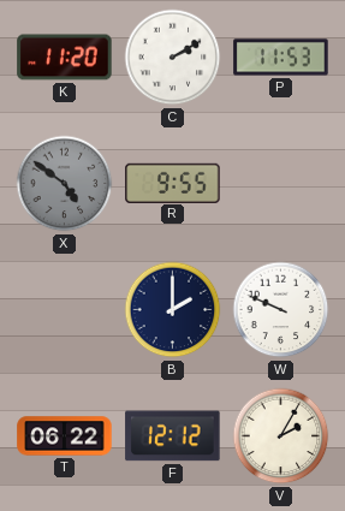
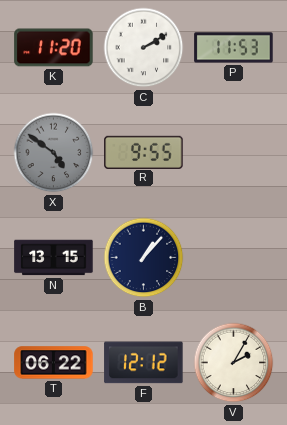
N: none -> 13:15
B: 2:00 -> 1:07
W: 9:49 -> none
